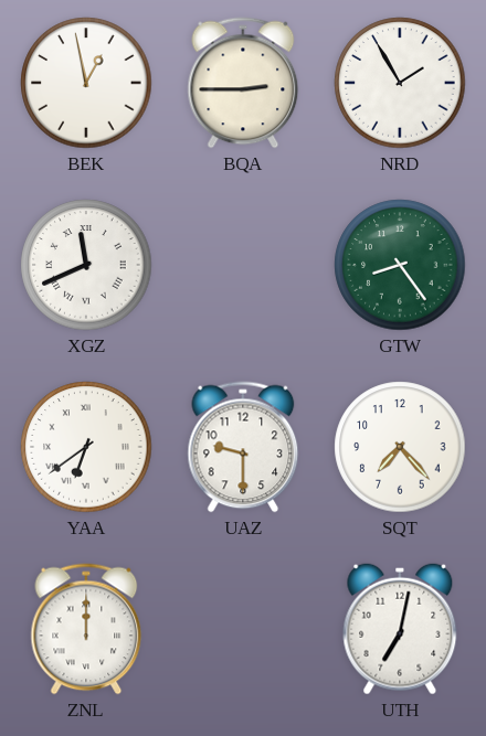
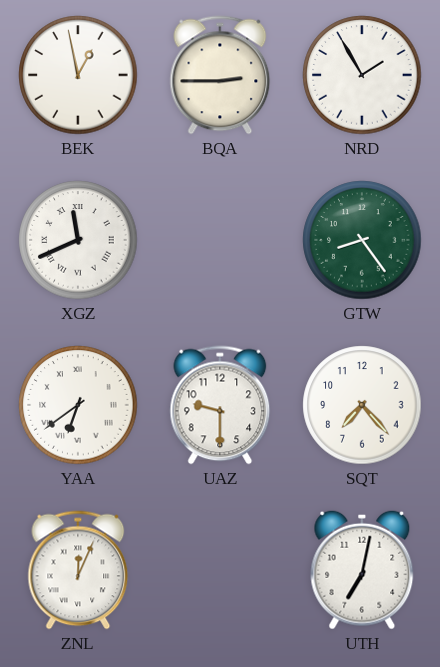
ZNL: 12:00 -> 12:04
